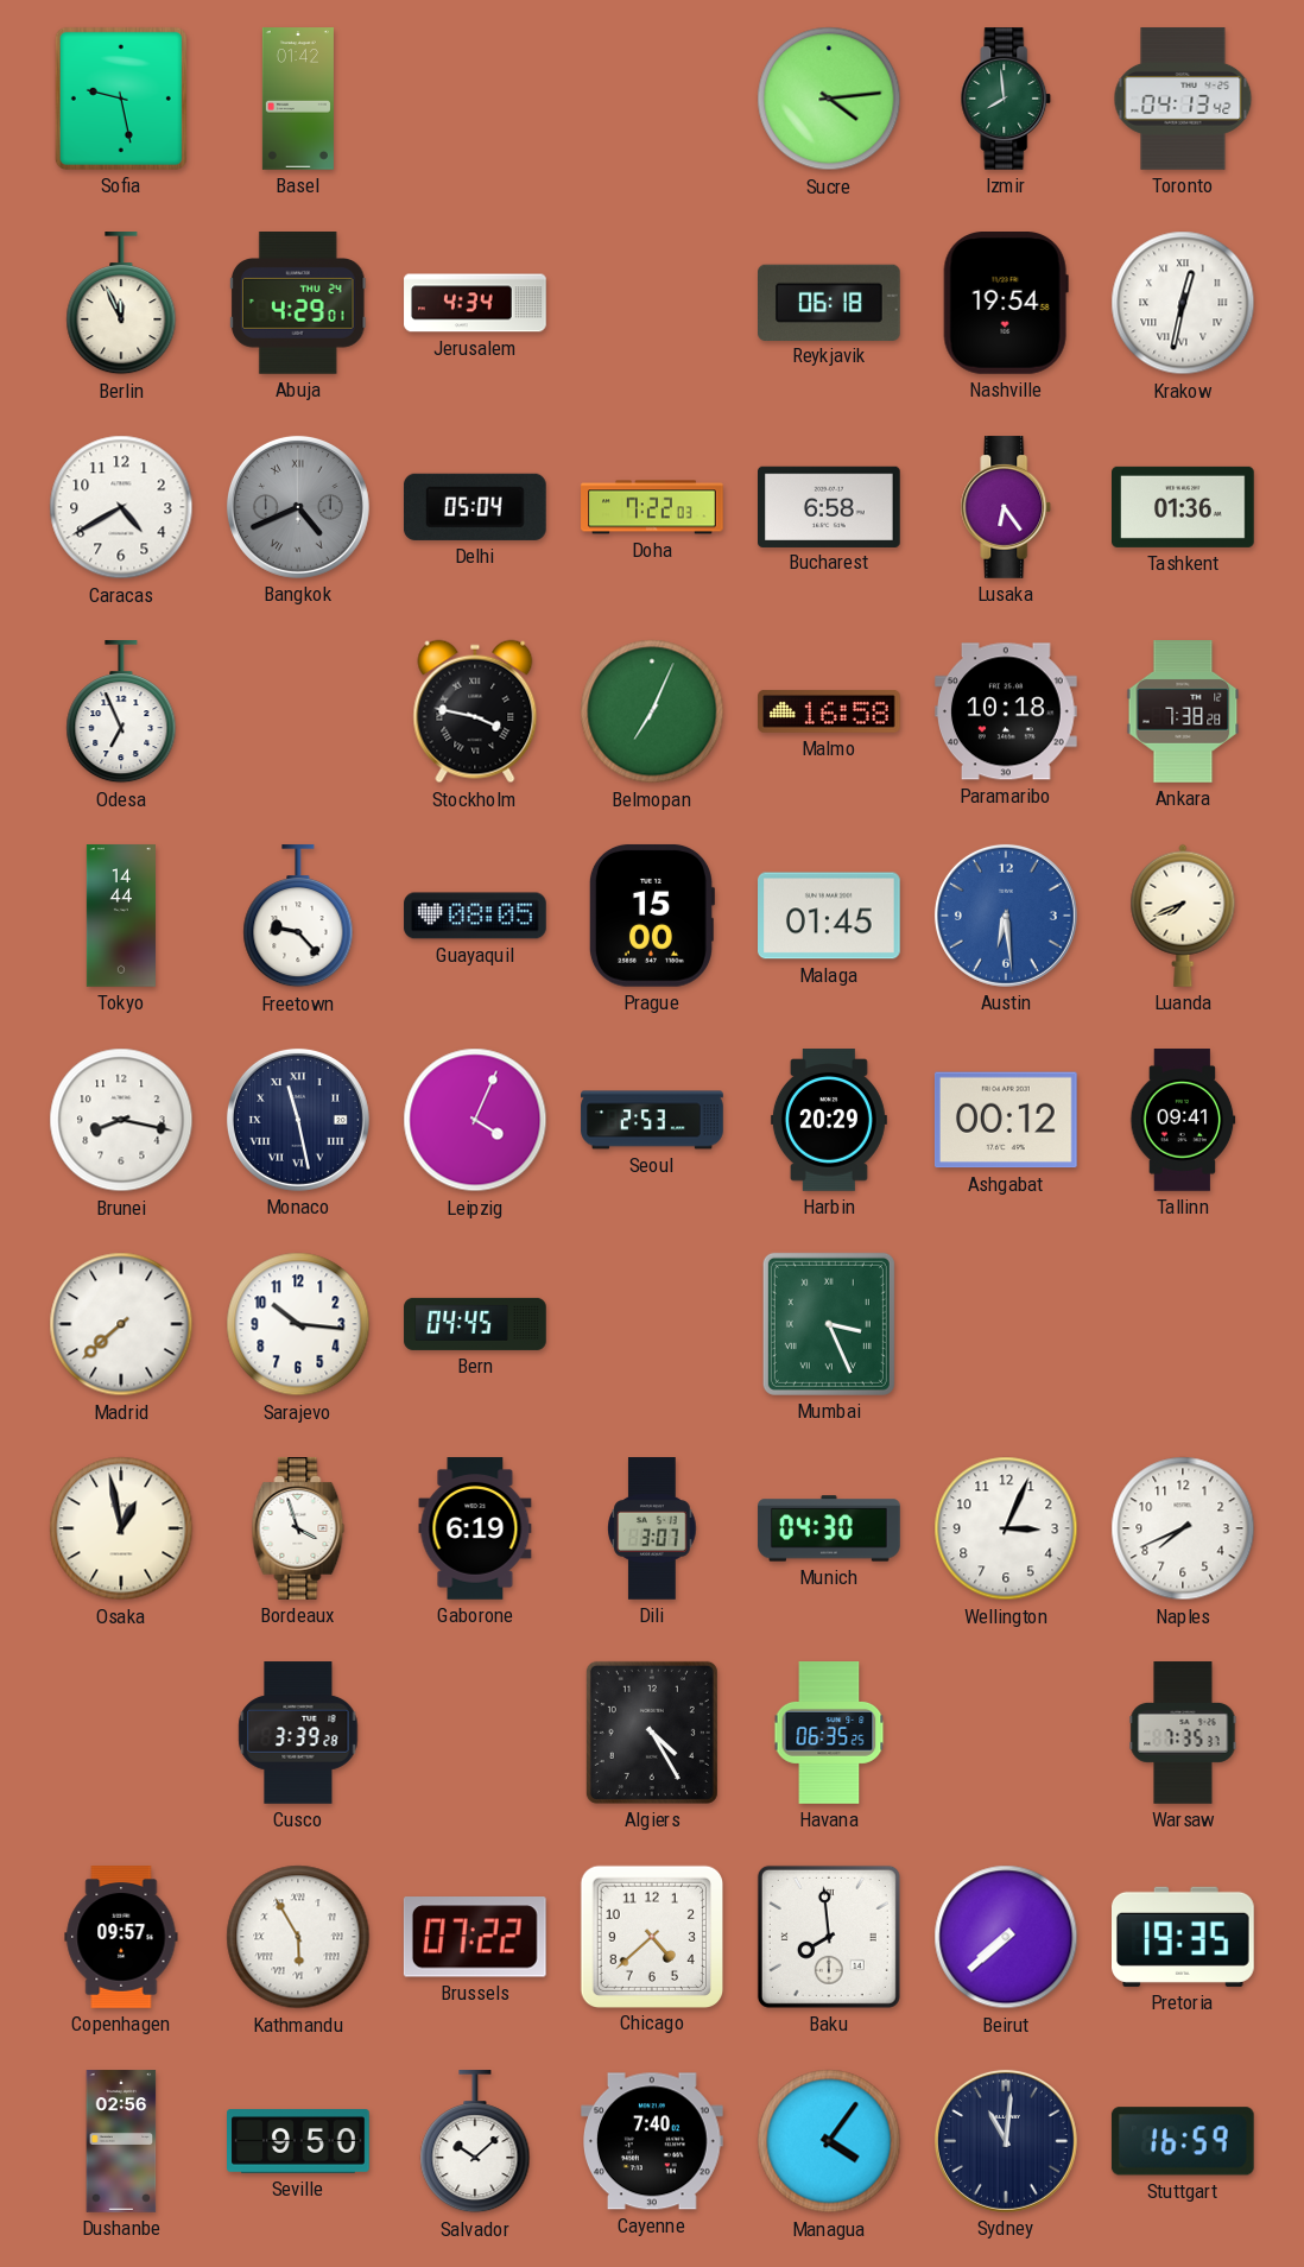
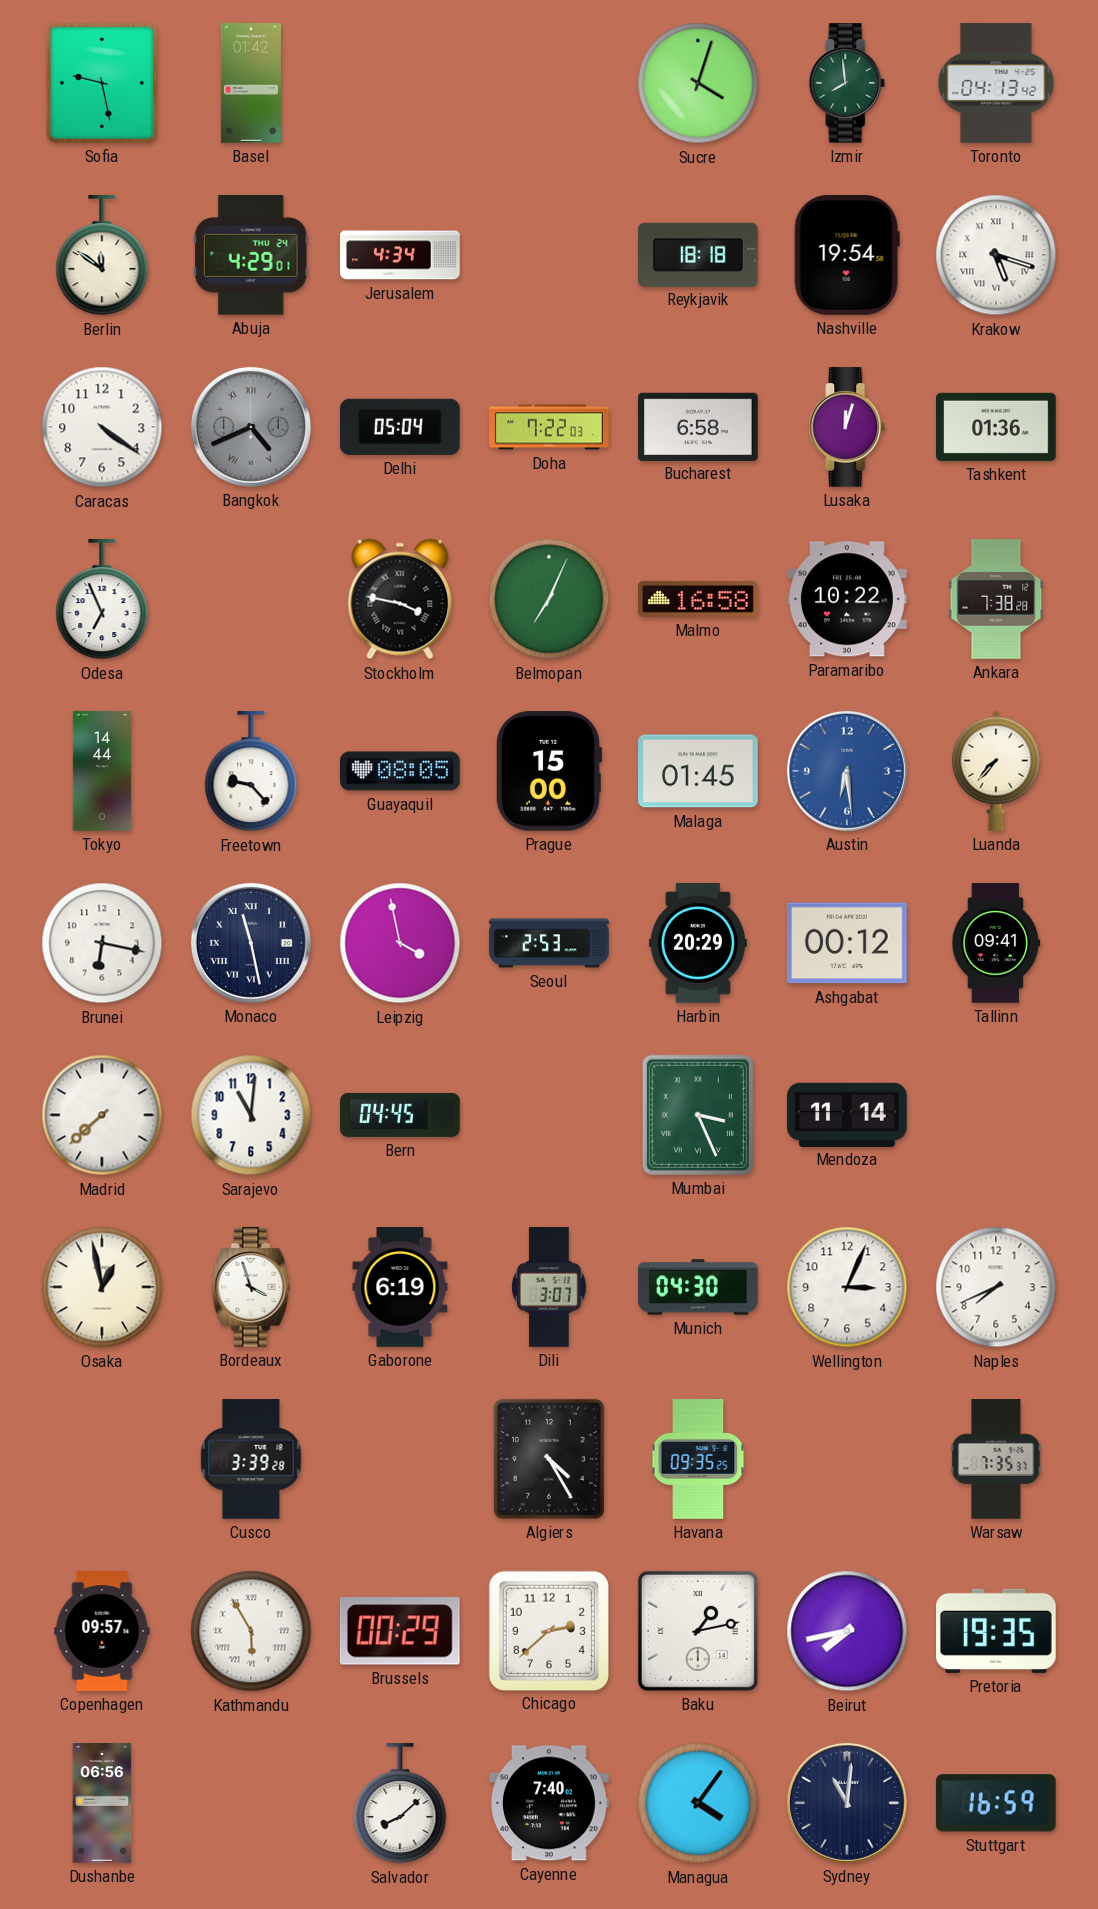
Sucre: 4:14 -> 4:03
Berlin: 11:56 -> 11:51
Reykjavik: 06:18 -> 18:18
Krakow: 12:32 -> 5:18
Caracas: 4:40 -> 4:21
Lusaka: 6:24 -> 12:03
Paramaribo: 10:18 -> 10:22
Luanda: 7:41 -> 7:37
Brunei: 8:17 -> 6:17
Leipzig: 4:04 -> 3:58
Sarajevo: 10:16 -> 11:01
Mendoza: none -> 11:14
Havana: 06:35 -> 09:35
Brussels: 07:22 -> 00:29
Chicago: 4:38 -> 2:38
Baku: 7:59 -> 1:13
Beirut: 7:38 -> 7:43
Dushanbe: 02:56 -> 06:56
Seville: 9:50 -> none
Salvador: 10:08 -> 8:08
